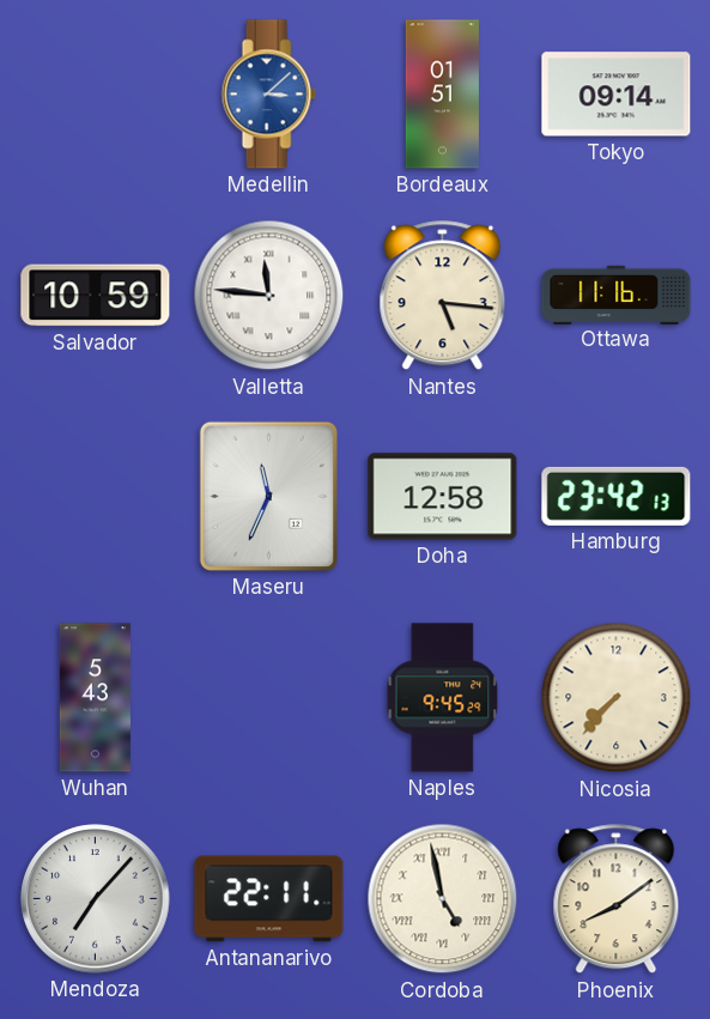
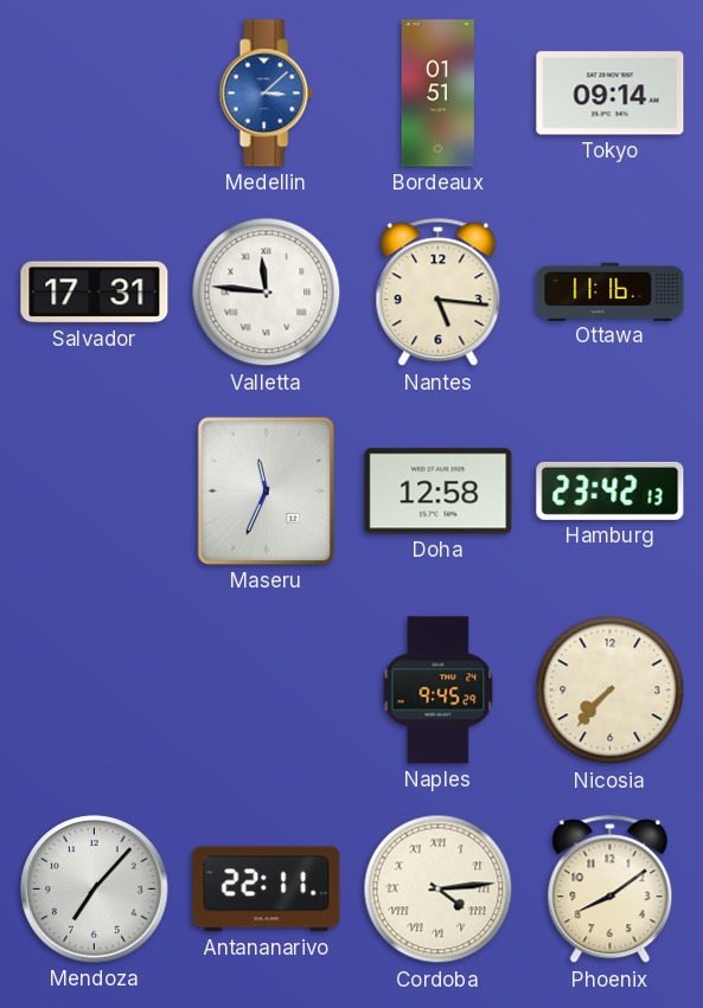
Salvador: 10:59 -> 17:31
Wuhan: 5:43 -> none
Cordoba: 4:58 -> 4:14
